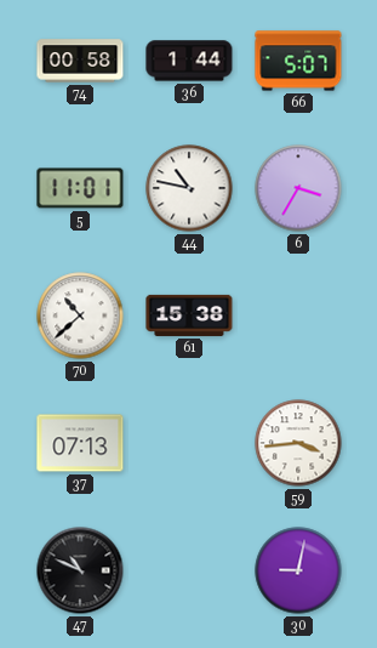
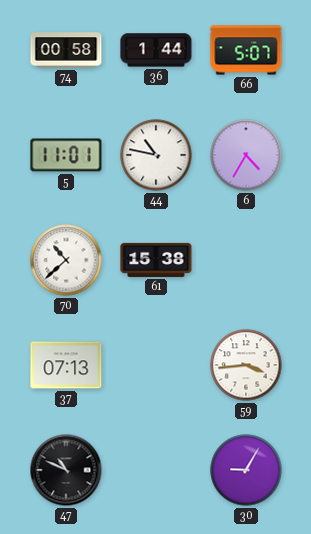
6: 3:35 -> 4:35
30: 9:02 -> 9:05
